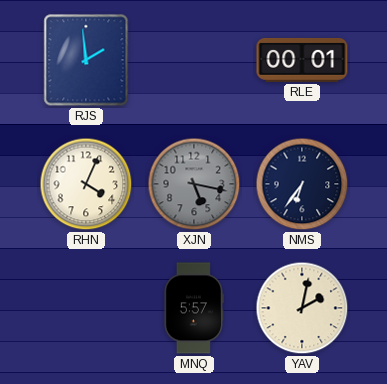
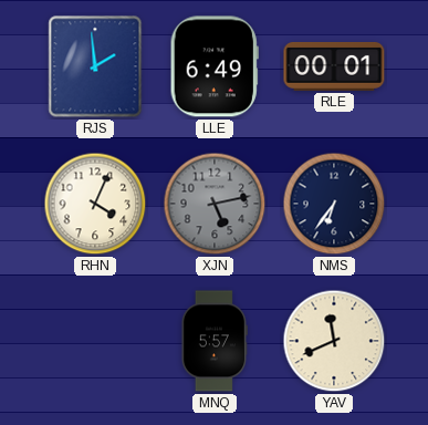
LLE: none -> 6:49
XJN: 5:17 -> 5:13
YAV: 2:02 -> 11:41
